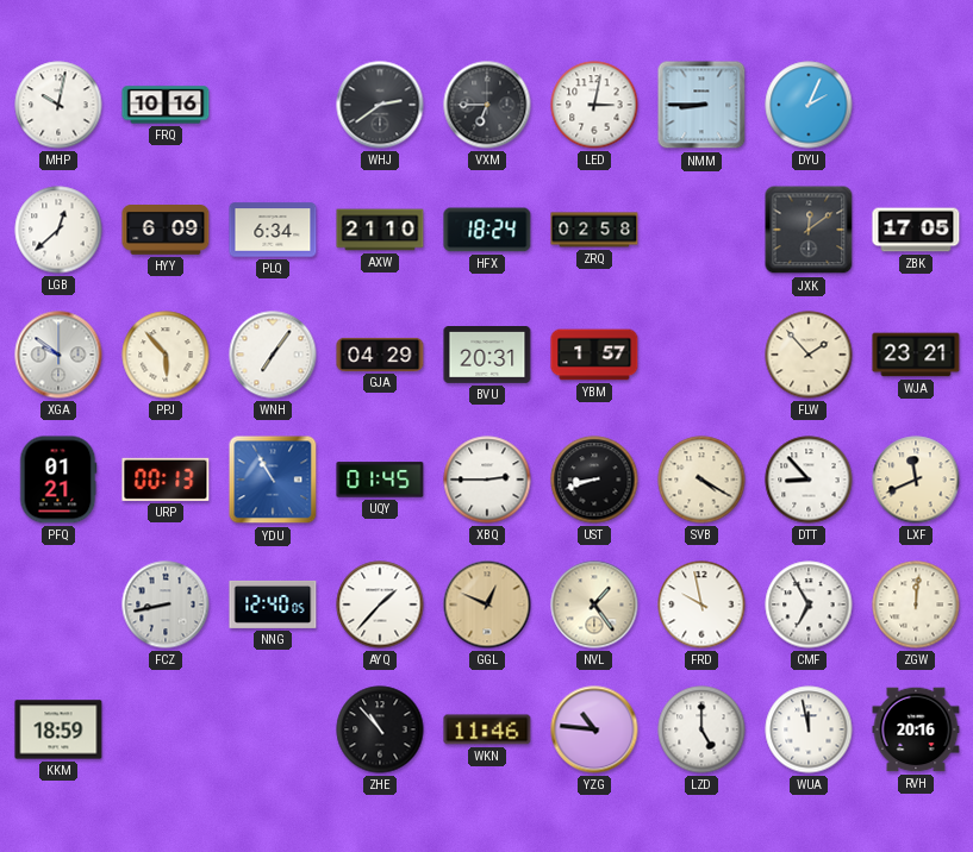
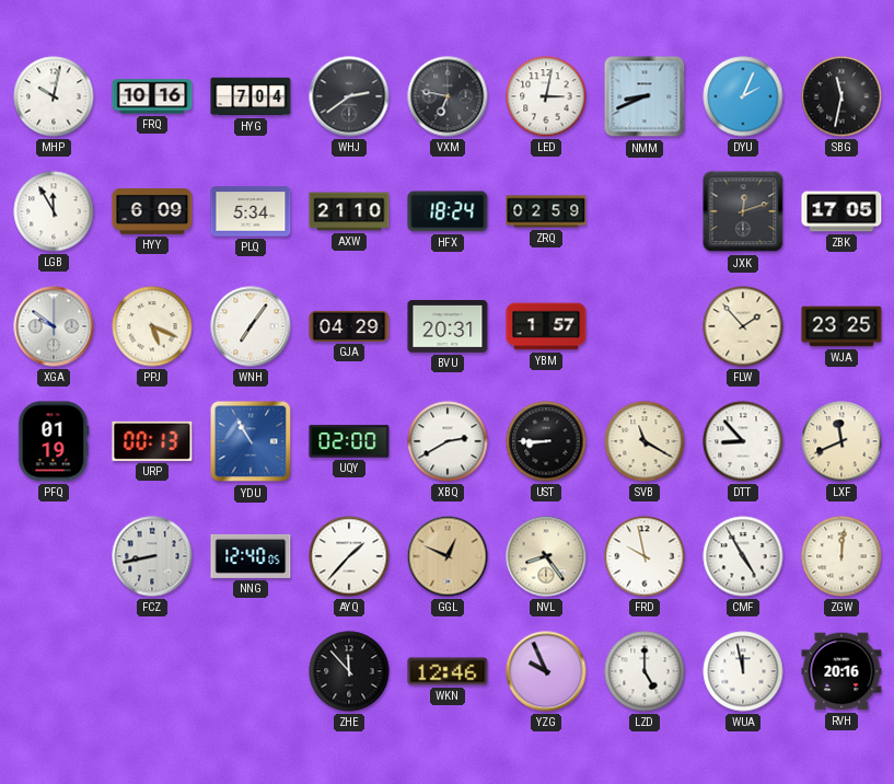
HYG: none -> 7:04
VXM: 6:45 -> 6:47
NMM: 8:45 -> 8:41
SBG: none -> 11:32
LGB: 12:38 -> 11:55
PLQ: 6:34 -> 5:34
ZRQ: 02:58 -> 02:59
JXK: 12:09 -> 12:12
PPJ: 5:53 -> 5:19
WJA: 23:21 -> 23:25
PFQ: 01:21 -> 01:19
UQY: 01:45 -> 02:00
XBQ: 2:45 -> 2:40
UST: 8:42 -> 8:45
SVB: 4:20 -> 11:20
NVL: 1:24 -> 8:24
CMF: 6:55 -> 4:55
KKM: 18:59 -> none
ZHE: 10:53 -> 11:53
WKN: 11:46 -> 12:46
YZG: 10:46 -> 9:56
